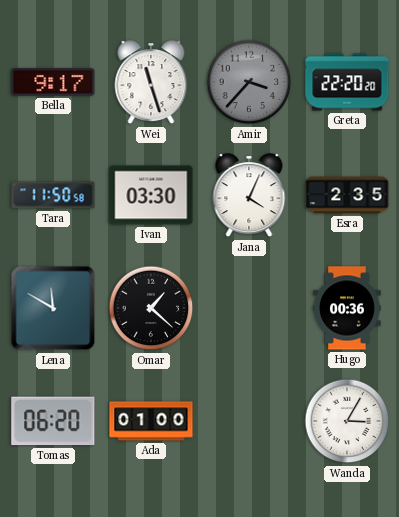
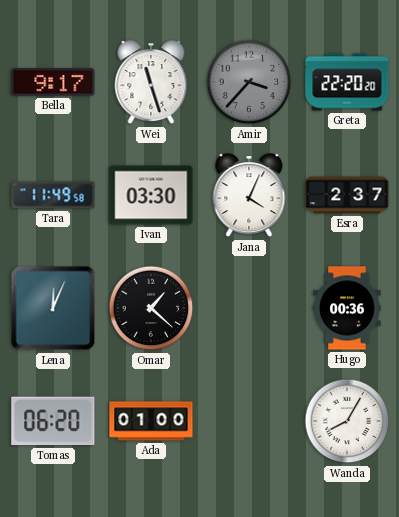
Tara: 11:50 -> 11:49
Esra: 2:35 -> 2:37
Lena: 11:50 -> 12:04
Wanda: 3:05 -> 8:05
